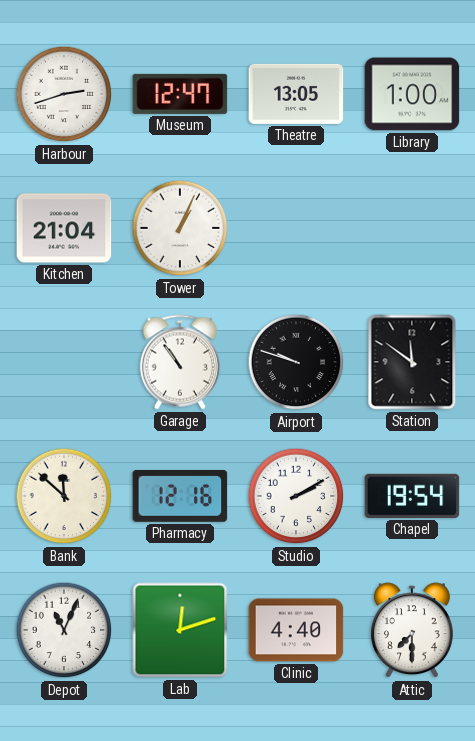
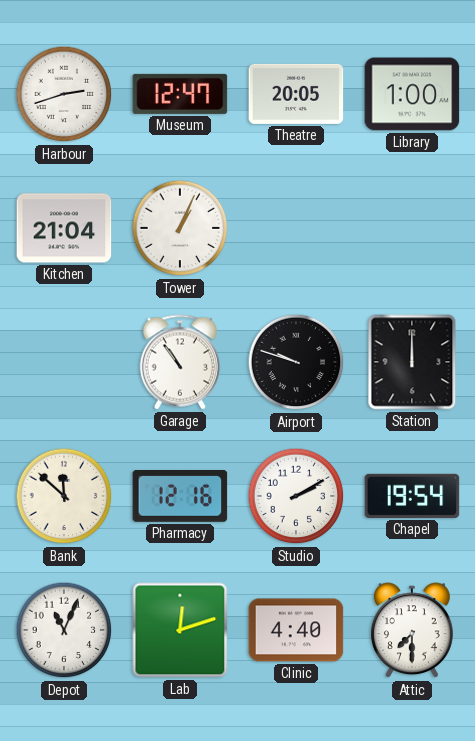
Theatre: 13:05 -> 20:05
Station: 11:51 -> 12:00
